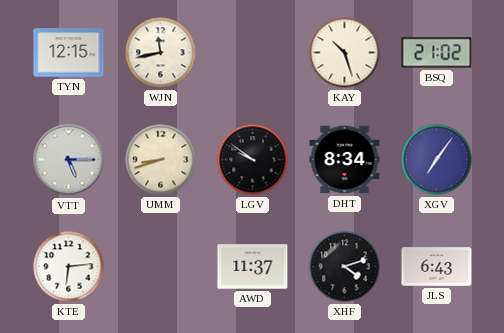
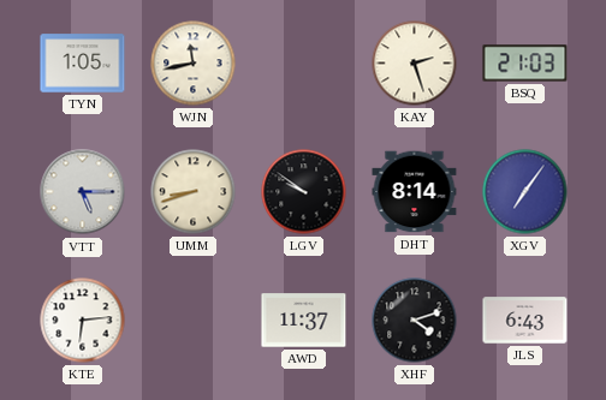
TYN: 12:15 -> 1:05
KAY: 10:27 -> 2:27
BSQ: 21:02 -> 21:03
DHT: 8:34 -> 8:14
